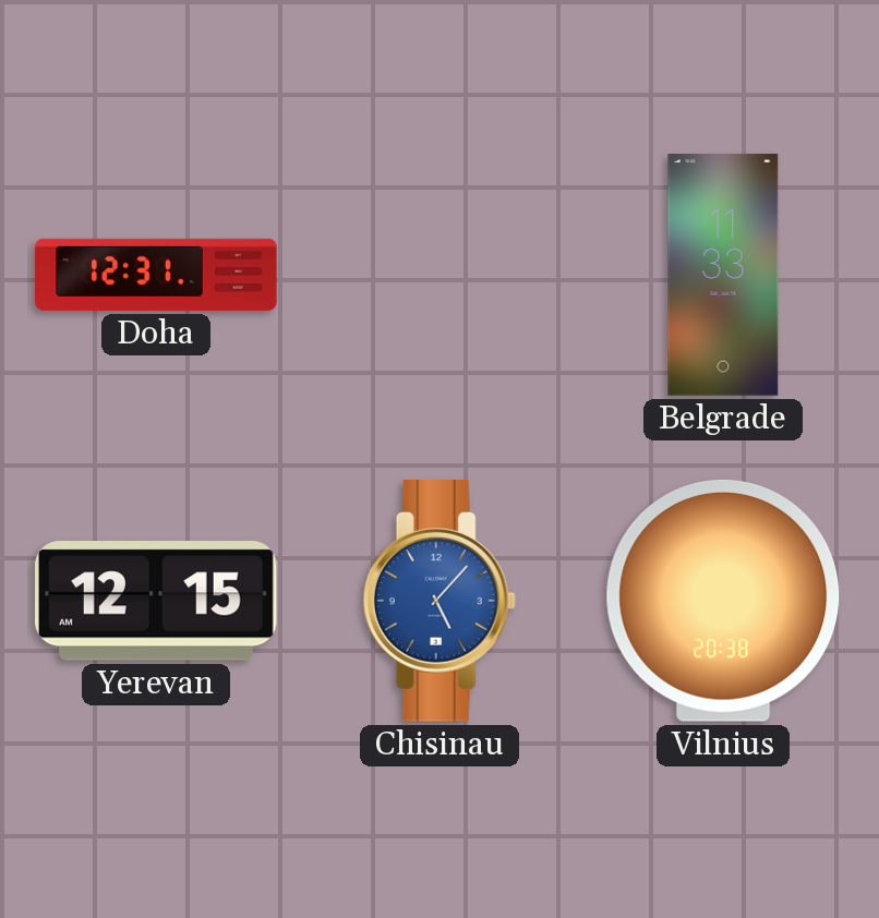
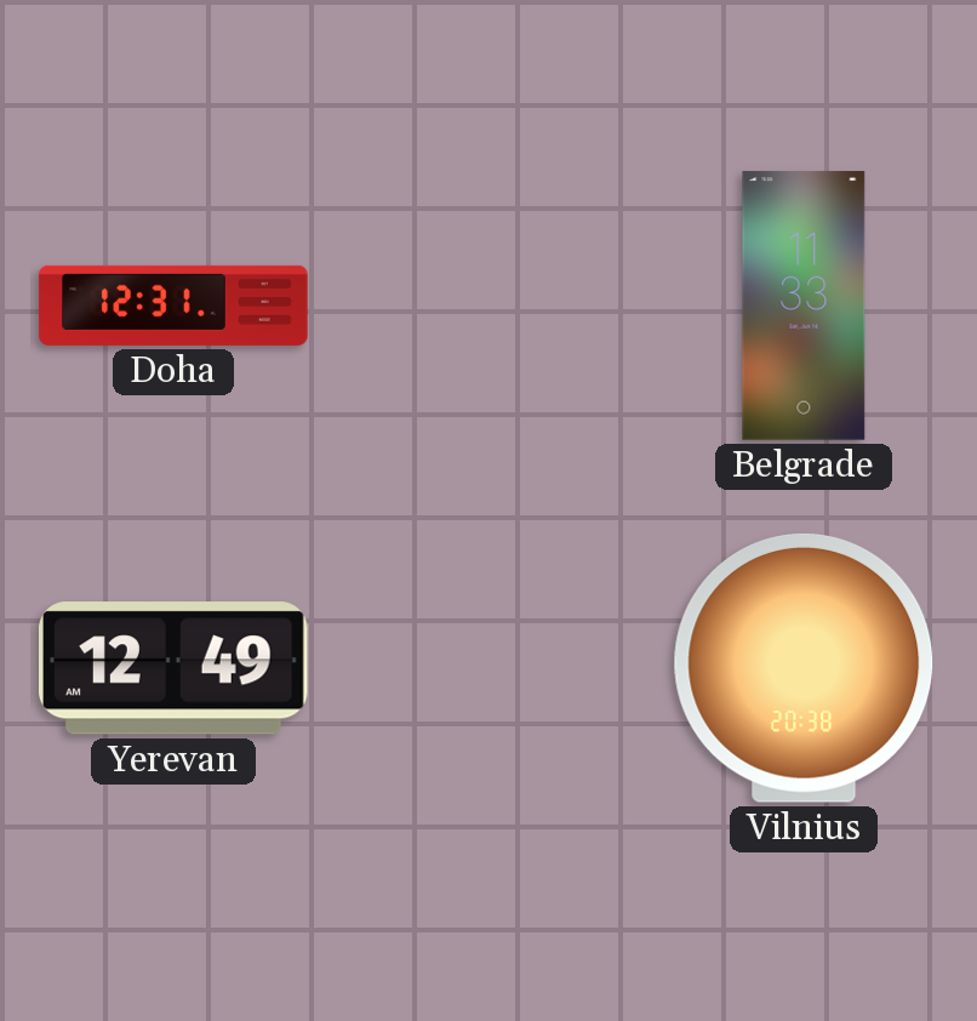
Yerevan: 12:15 -> 12:49
Chisinau: 5:07 -> none
